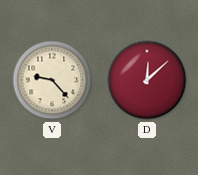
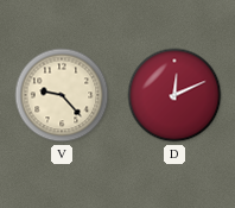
D: 12:08 -> 12:11
